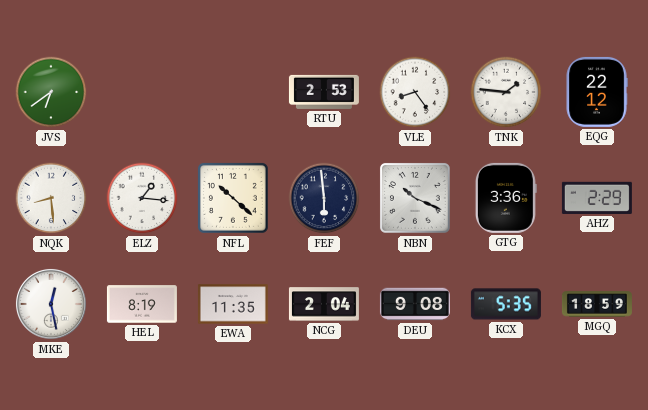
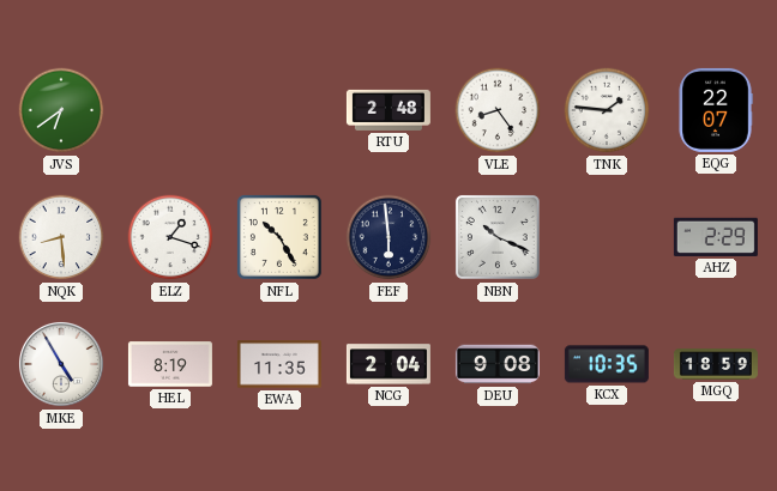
RTU: 2:53 -> 2:48
EQG: 22:12 -> 22:07
ELZ: 1:16 -> 1:18
NFL: 10:22 -> 10:25
GTG: 3:36 -> none
MKE: 12:28 -> 4:55
KCX: 5:35 -> 10:35
